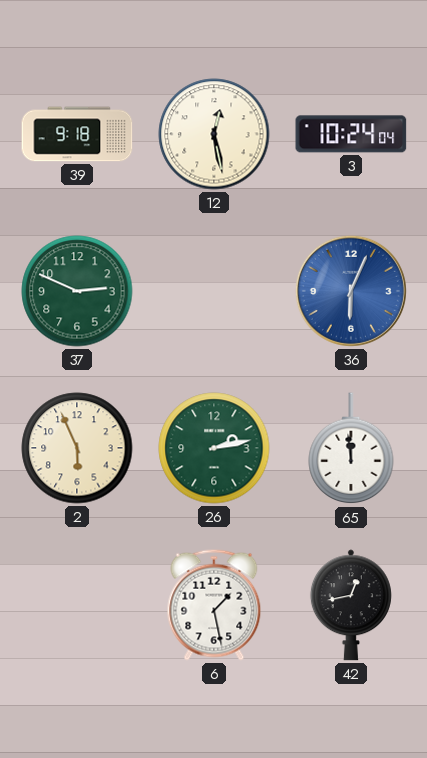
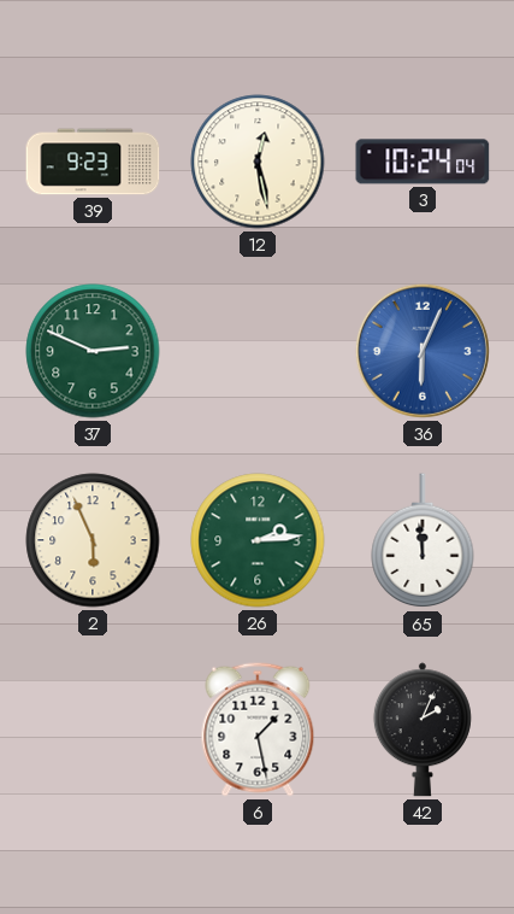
39: 9:18 -> 9:23
26: 2:13 -> 2:14
42: 12:43 -> 2:04
